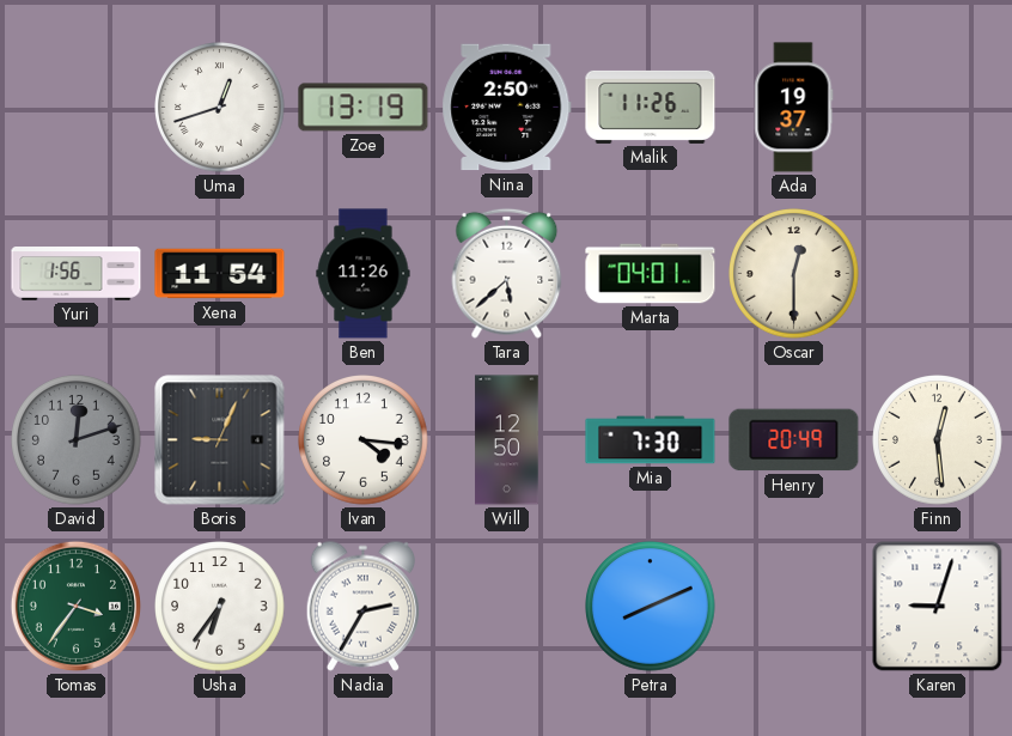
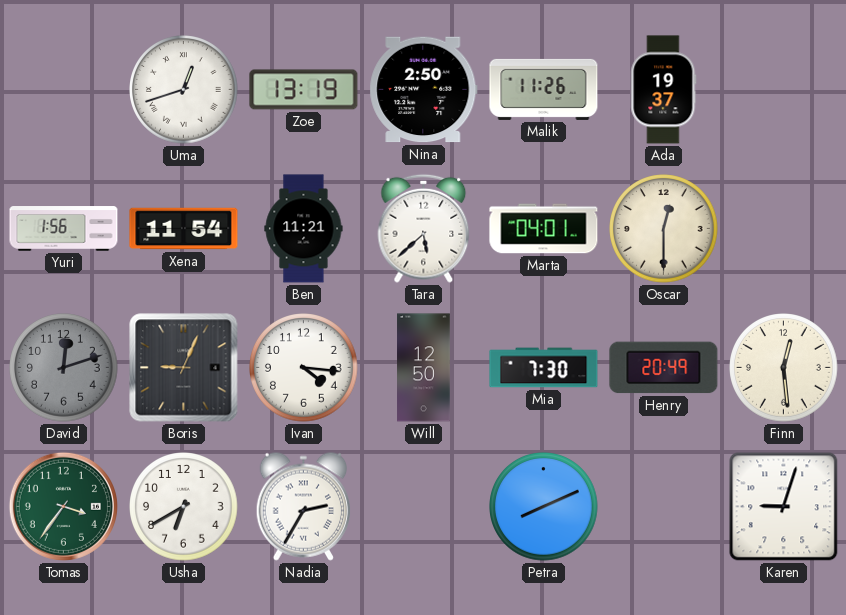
Ben: 11:26 -> 11:21
Usha: 6:36 -> 6:40
